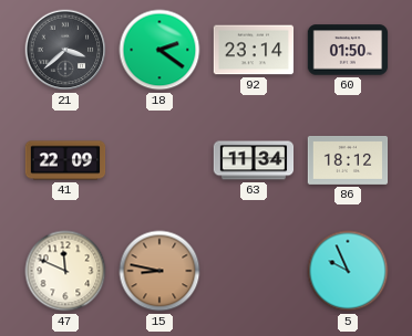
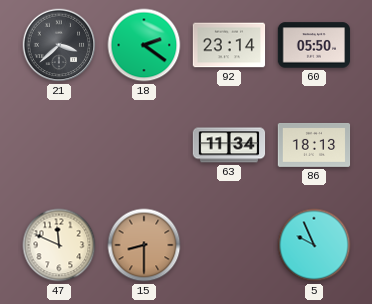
60: 01:50 -> 05:50
41: 22:09 -> none
86: 18:12 -> 18:13
15: 8:47 -> 8:30
